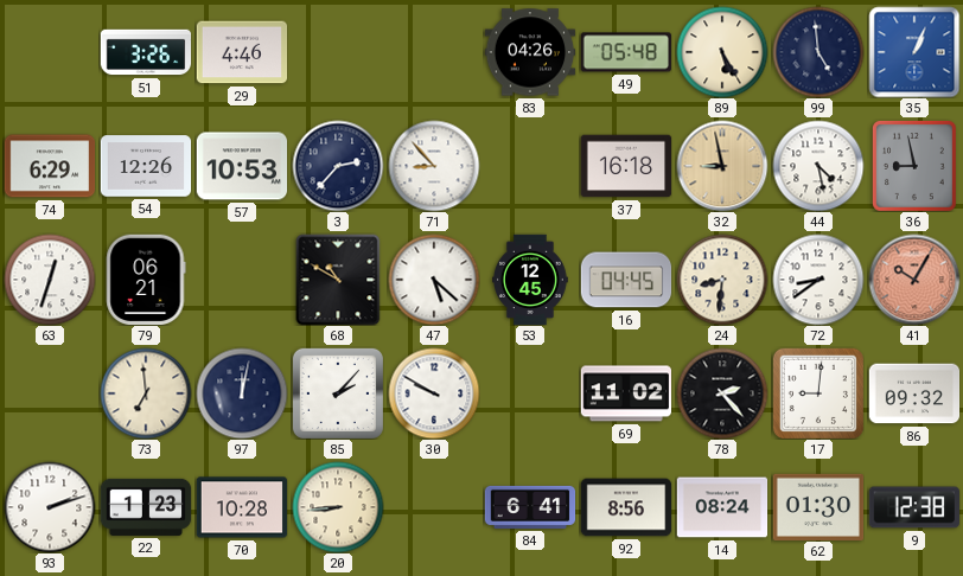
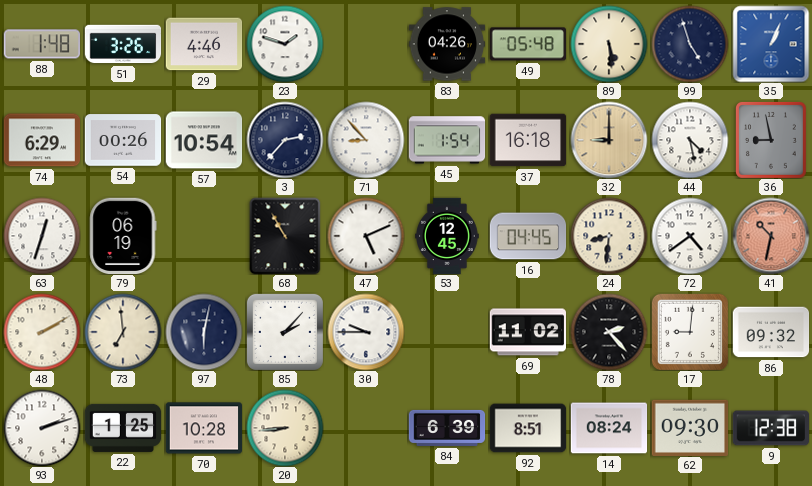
88: none -> 1:48
23: none -> 1:48
89: 5:25 -> 5:29
99: 4:59 -> 4:57
54: 12:26 -> 00:26
57: 10:53 -> 10:54
45: none -> 1:54
32: 8:58 -> 9:00
79: 06:21 -> 06:19
68: 10:50 -> 10:55
47: 5:22 -> 5:11
72: 8:39 -> 4:39
41: 10:05 -> 10:32
48: none -> 2:10
97: 12:02 -> 6:02
30: 9:50 -> 9:45
22: 1:23 -> 1:25
84: 6:41 -> 6:39
92: 8:56 -> 8:51
62: 01:30 -> 09:30
